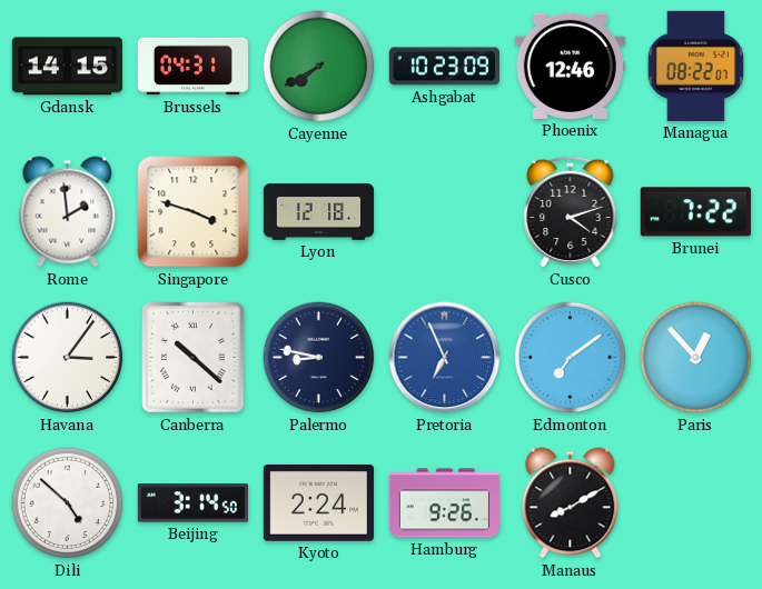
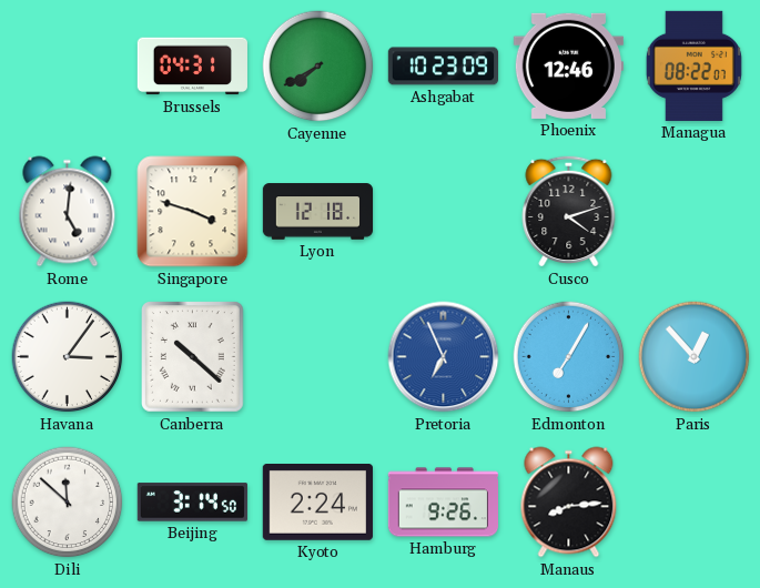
Gdansk: 14:15 -> none
Rome: 1:59 -> 5:01
Brunei: 7:22 -> none
Palermo: 8:47 -> none
Edmonton: 7:09 -> 7:05
Dili: 4:52 -> 11:52
Manaus: 8:10 -> 8:14
